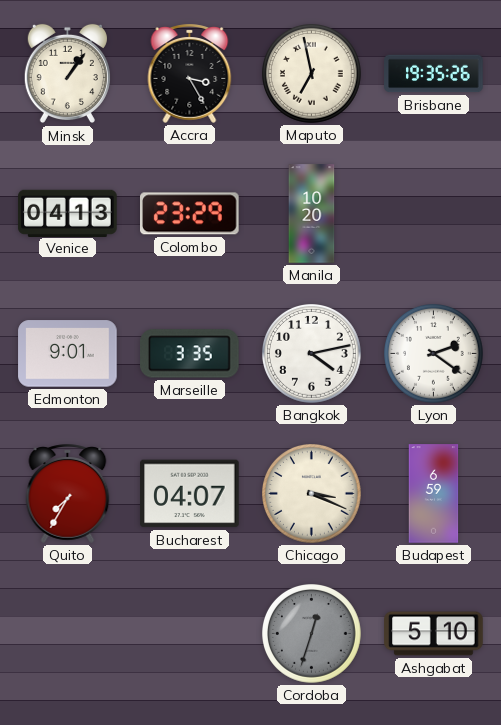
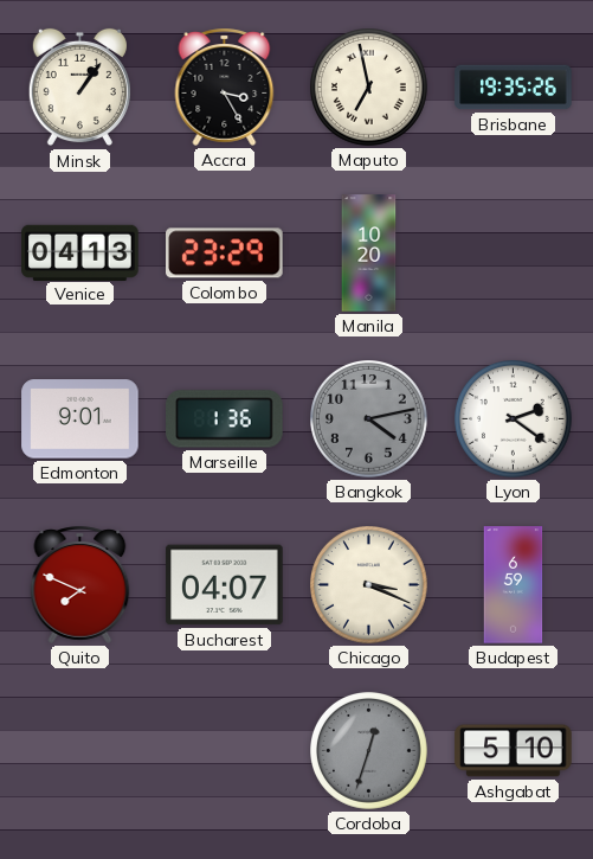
Marseille: 3:35 -> 1:36
Bangkok dial: white -> grey
Quito: 7:35 -> 7:49
